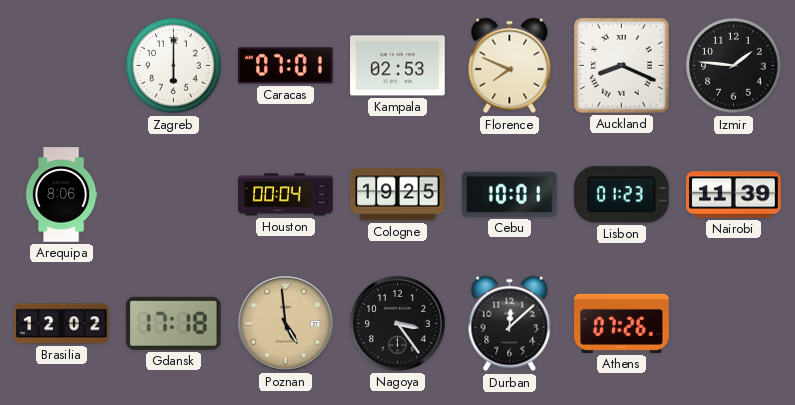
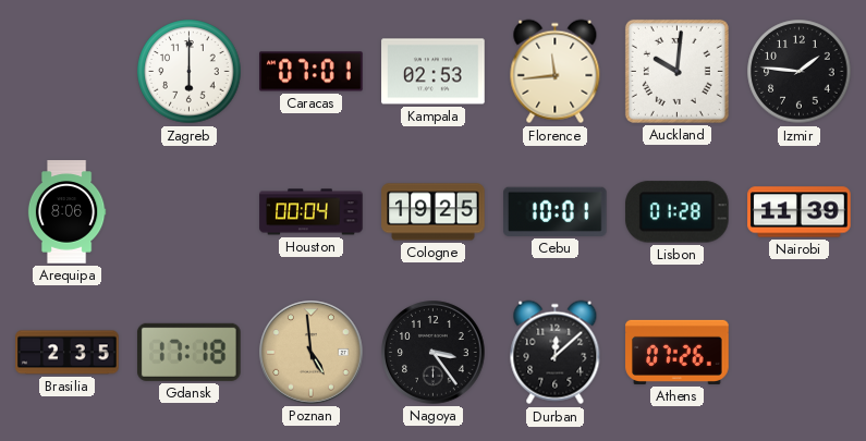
Florence: 7:49 -> 11:44
Auckland: 8:19 -> 10:01
Lisbon: 01:23 -> 01:28
Brasilia: 12:02 -> 2:35
